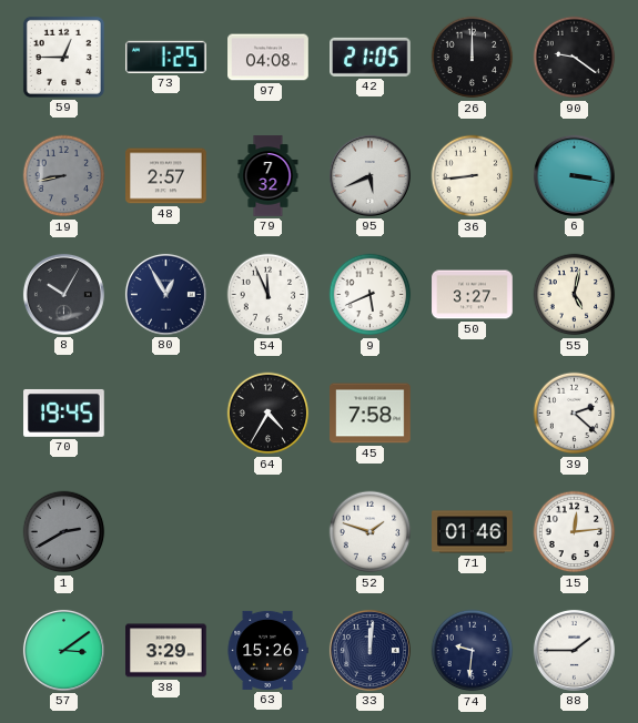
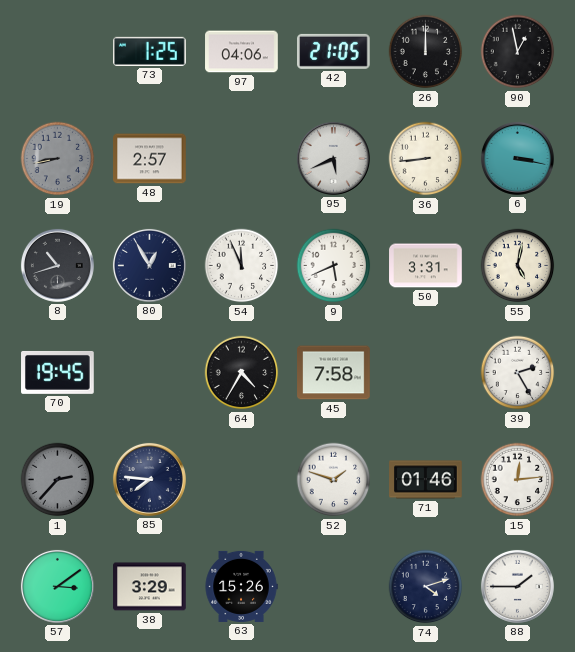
59: 12:45 -> none
97: 04:08 -> 04:06
90: 9:21 -> 12:58
79: 7:32 -> none
8: 10:05 -> 10:42
50: 3:27 -> 3:31
39: 2:22 -> 2:25
1: 2:40 -> 2:37
85: none -> 7:46
33: 12:01 -> none
74: 9:31 -> 4:12
